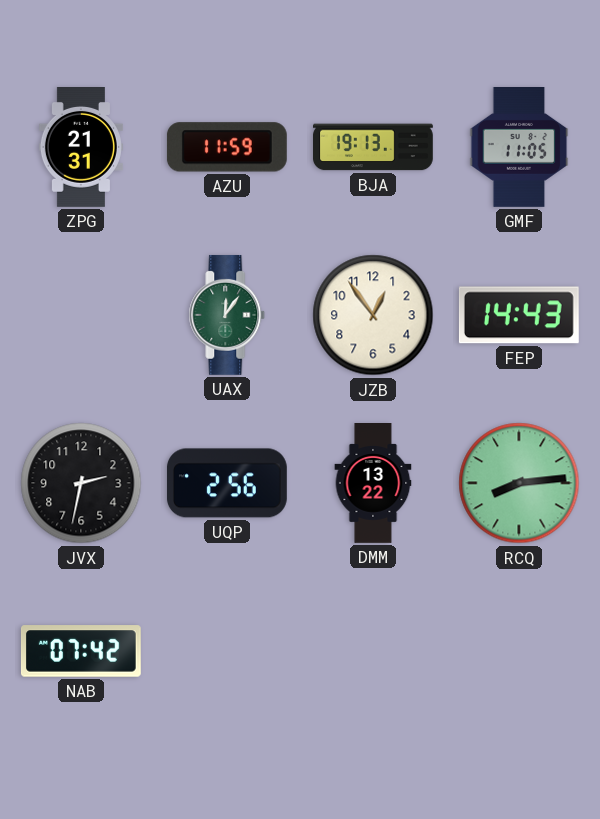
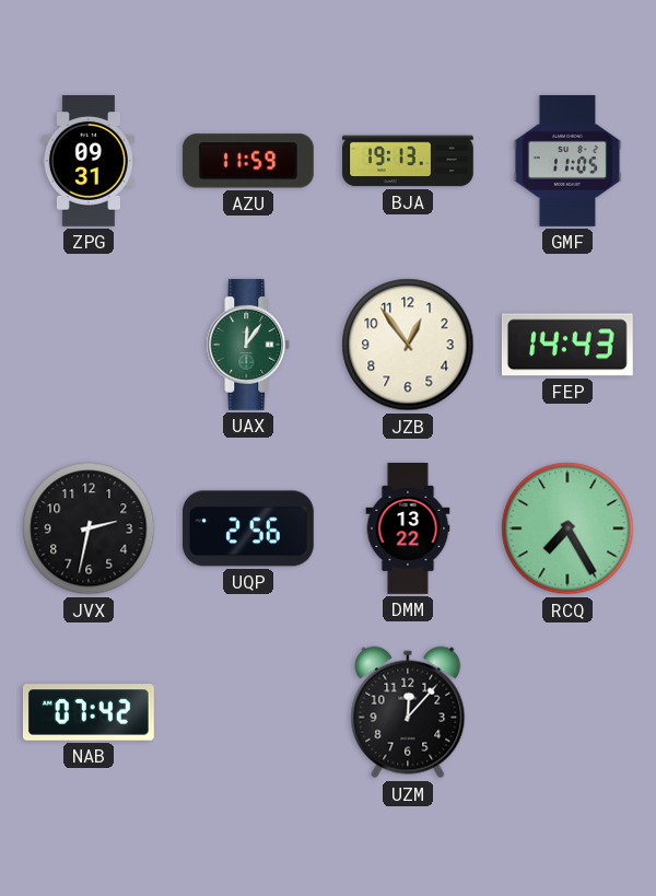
ZPG: 21:31 -> 09:31
RCQ: 8:14 -> 7:25
UZM: none -> 12:07
